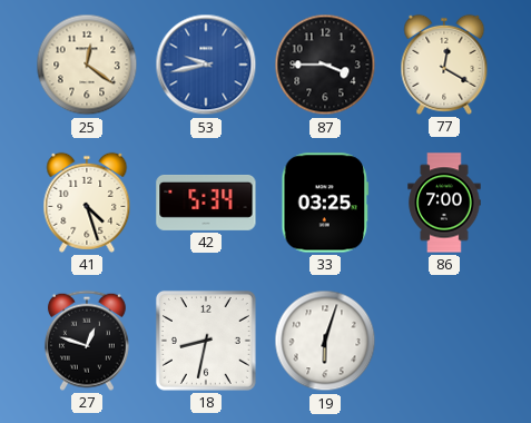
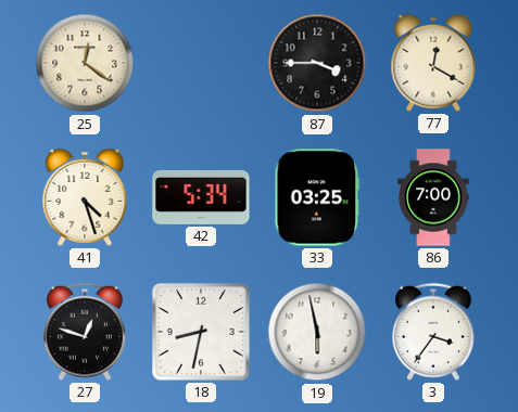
53: 9:43 -> none
19: 6:03 -> 5:58
3: none -> 3:36
